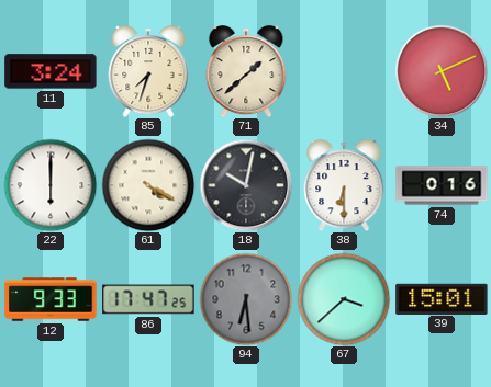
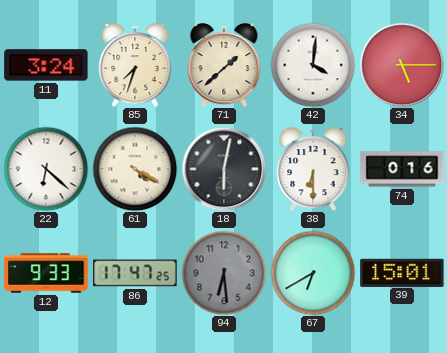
42: none -> 4:01
34: 5:11 -> 5:15
22: 6:00 -> 6:22
18: 10:02 -> 6:02
67: 3:38 -> 6:40
